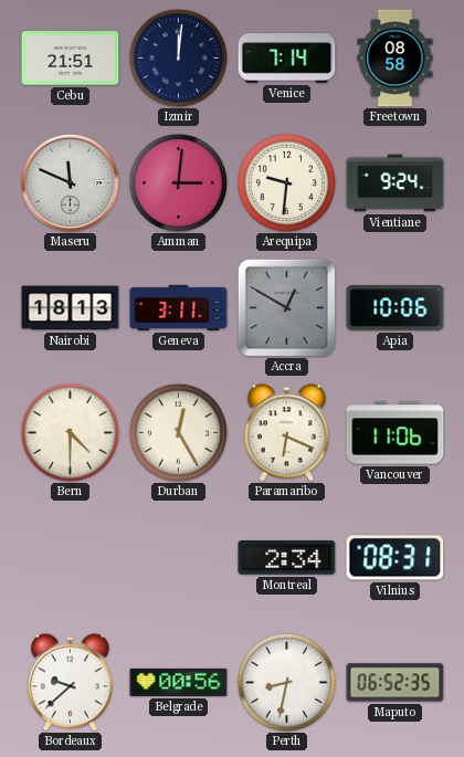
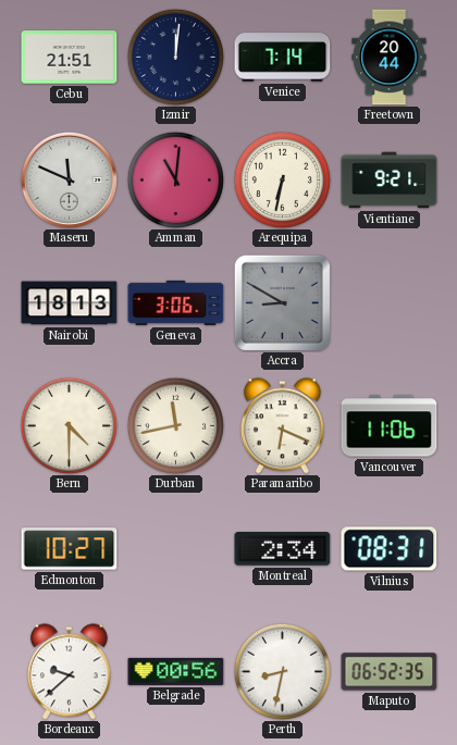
Freetown: 08:58 -> 20:44
Amman: 3:01 -> 11:01
Arequipa: 9:31 -> 6:32
Vientiane: 9:24 -> 9:21
Geneva: 3:11 -> 3:06
Accra: 12:50 -> 8:50
Apia: 10:06 -> none
Durban: 12:25 -> 11:43
Edmonton: none -> 10:27
